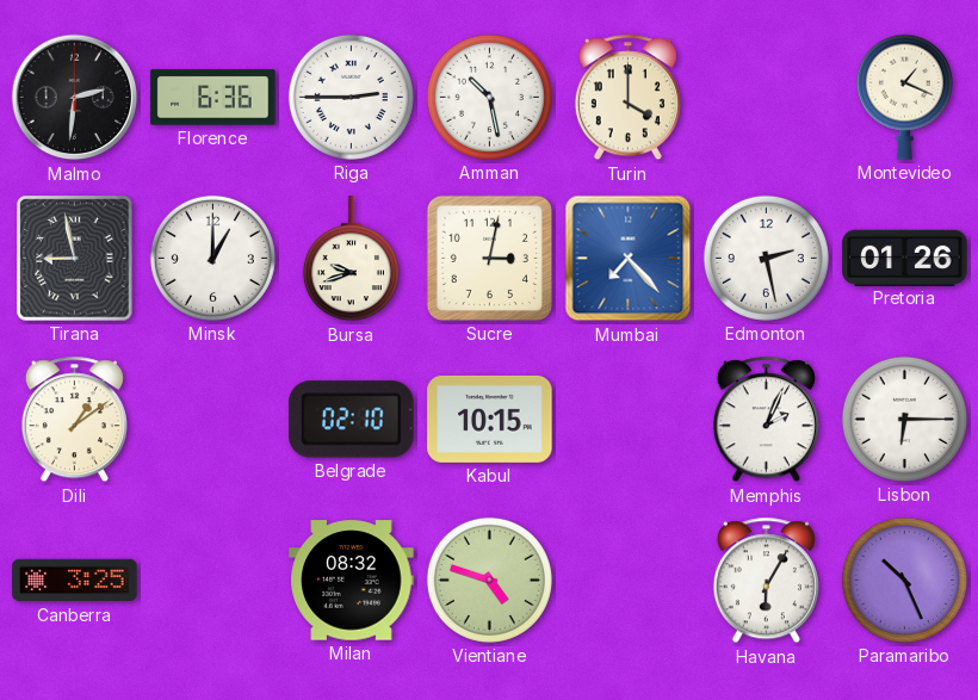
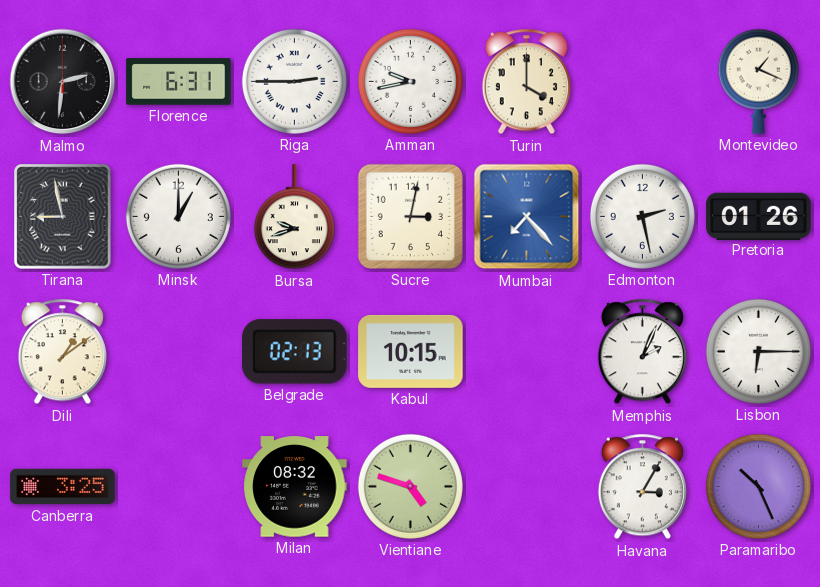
Florence: 6:36 -> 6:31
Amman: 10:28 -> 9:43
Belgrade: 02:10 -> 02:13
Havana: 6:05 -> 3:05
